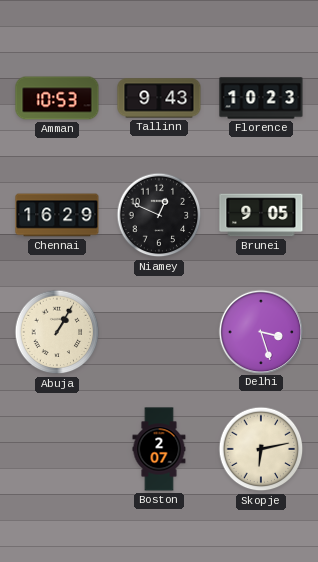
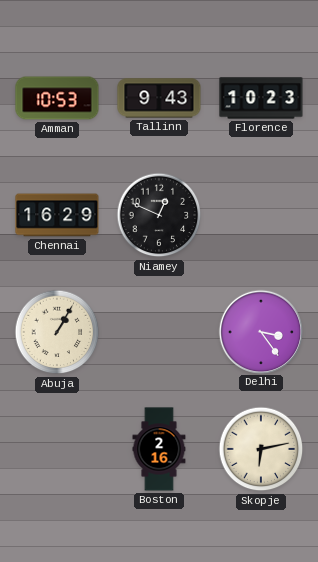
Brunei: 9:05 -> none
Delhi: 3:27 -> 3:24
Boston: 2:07 -> 2:16
